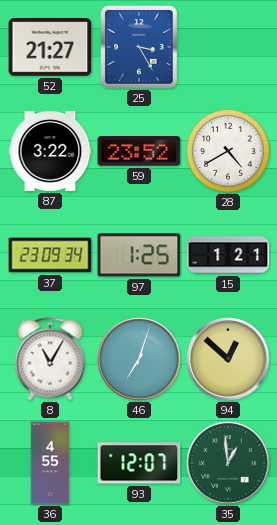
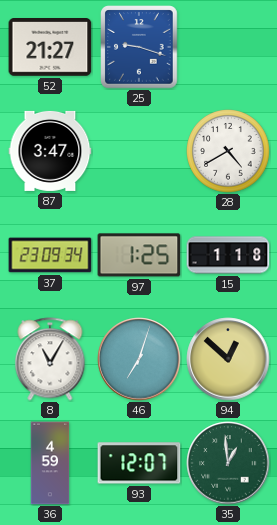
25: 3:25 -> 9:18
87: 3:22 -> 3:47
59: 23:52 -> none
15: 1:21 -> 1:18
36: 4:55 -> 4:59
